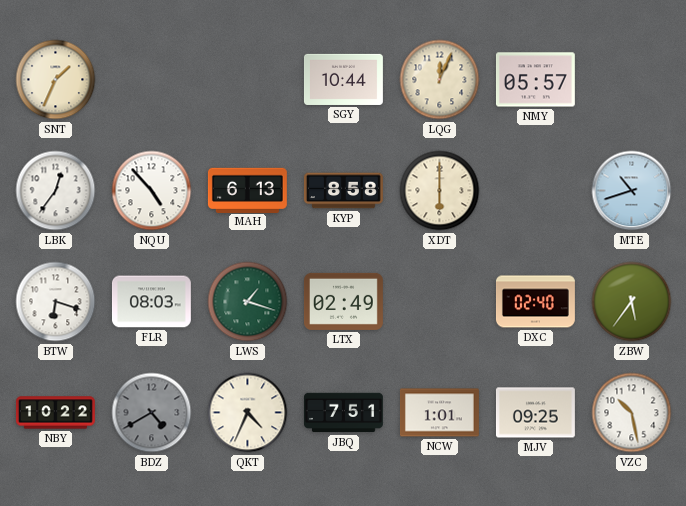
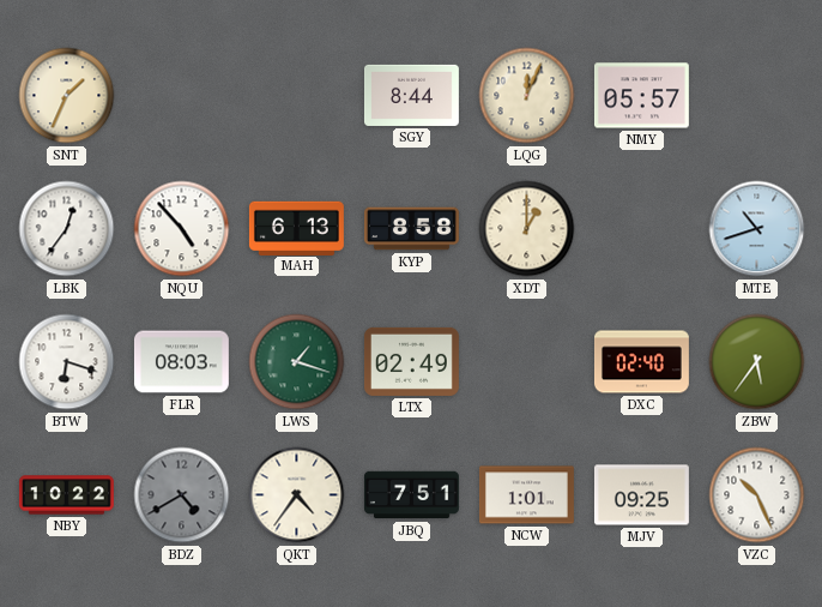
SGY: 10:44 -> 8:44
XDT: 6:00 -> 1:00
QKT: 4:34 -> 4:36
VZC: 10:28 -> 10:26
